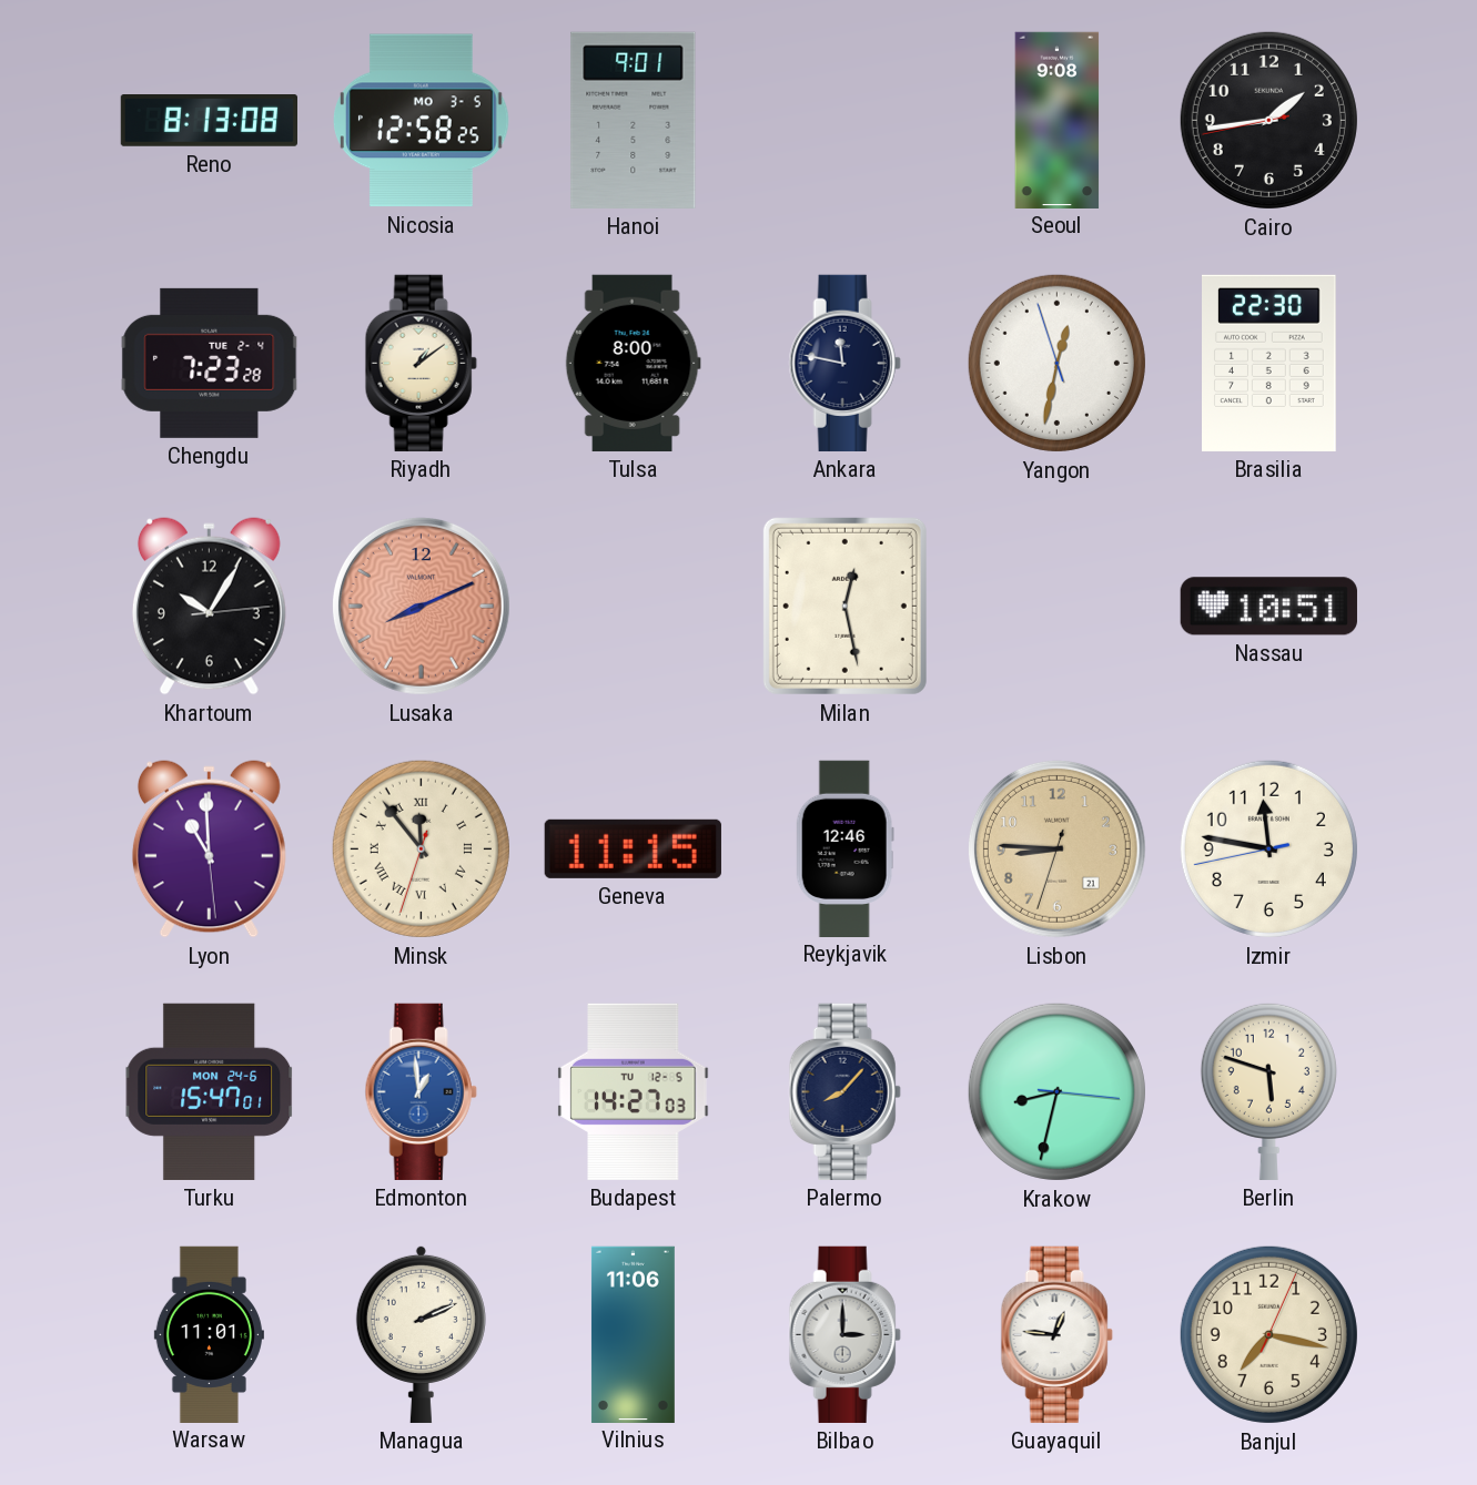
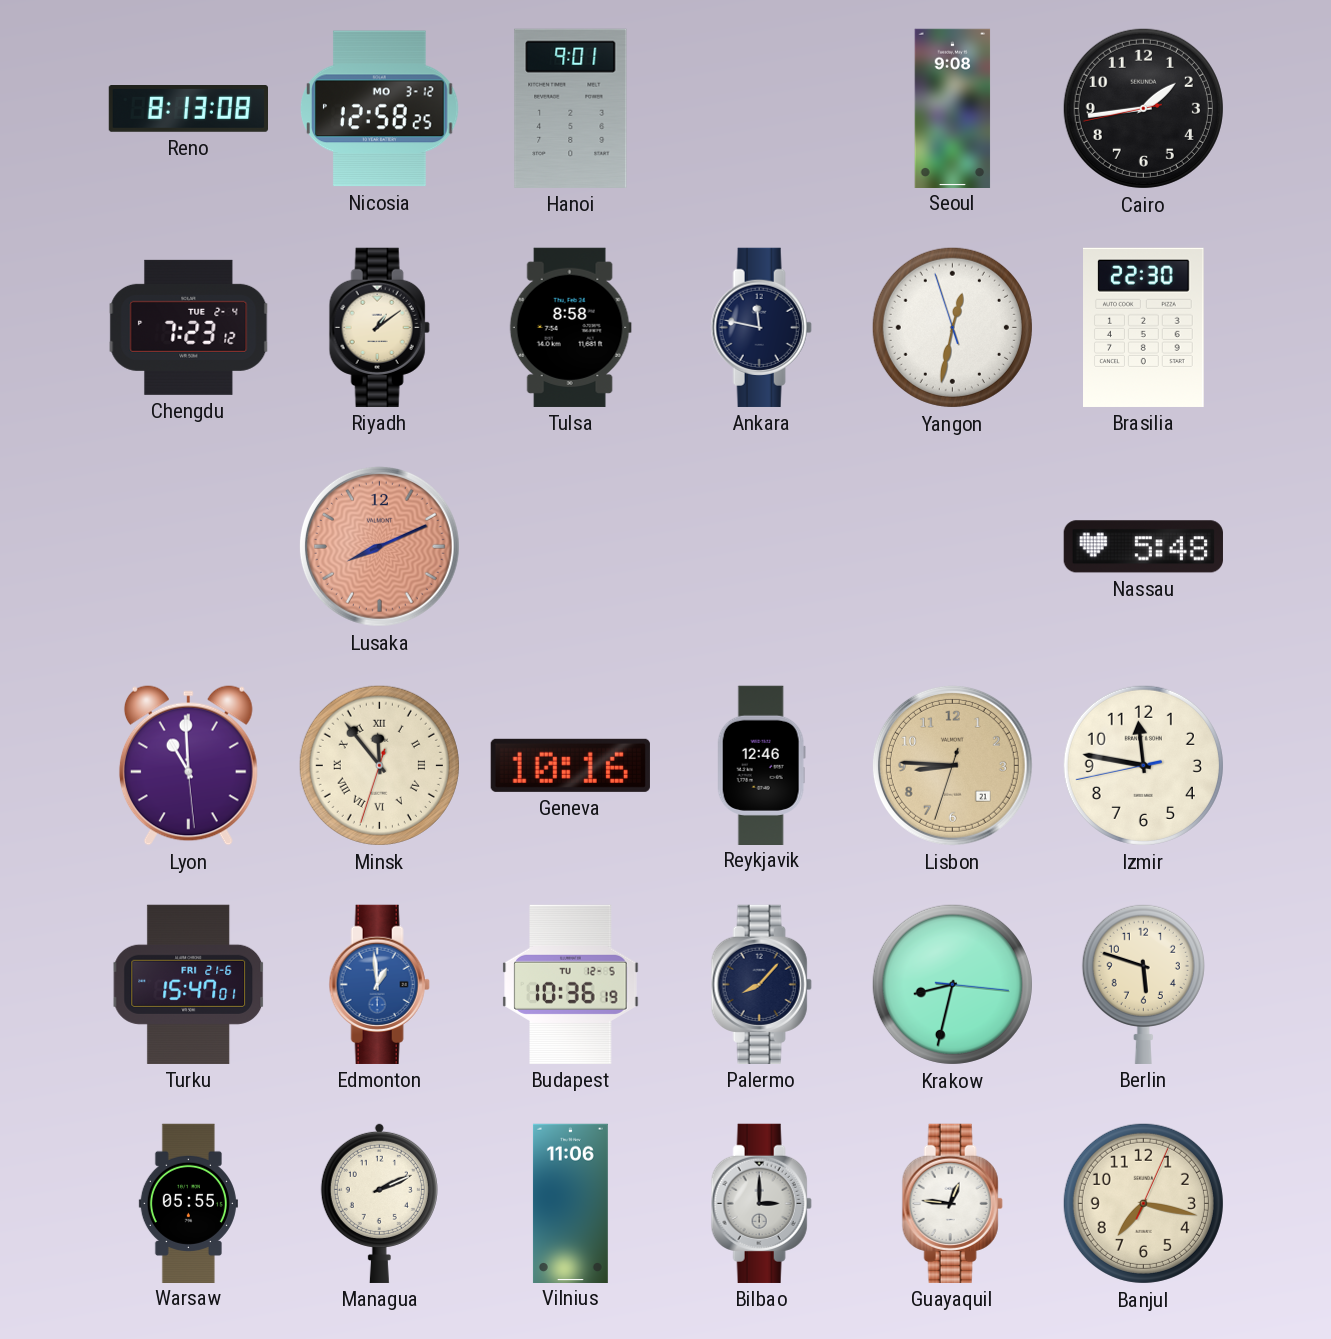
Nicosia date: MO 3-5 -> MO 3-12
Chengdu: 7:23:28 -> 7:23:12
Tulsa: 8:00 -> 8:58
Khartoum: 10:05 -> none
Milan: 12:28 -> none
Nassau: 10:51 -> 5:48
Geneva: 11:15 -> 10:16
Turku date: MON 24-6 -> FRI 21-6
Budapest: 14:27 -> 10:36
Warsaw: 11:01 -> 05:55
